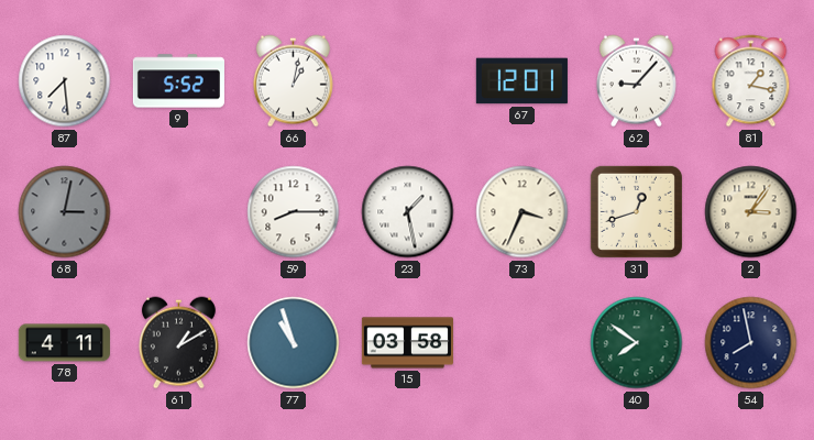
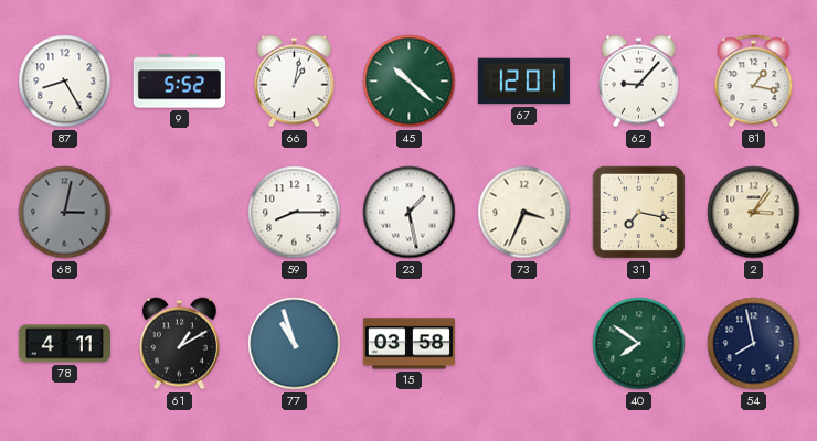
87: 7:29 -> 8:25
45: none -> 10:22
31: 12:42 -> 7:17
